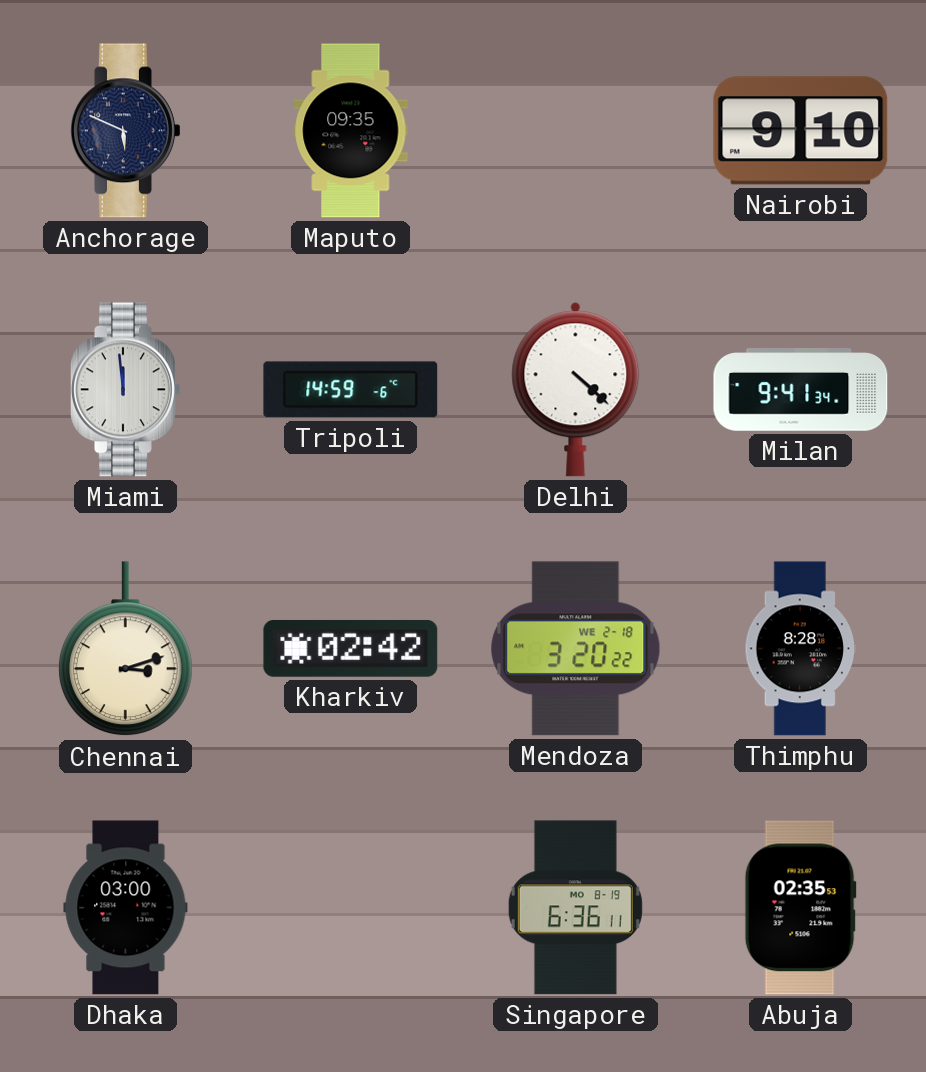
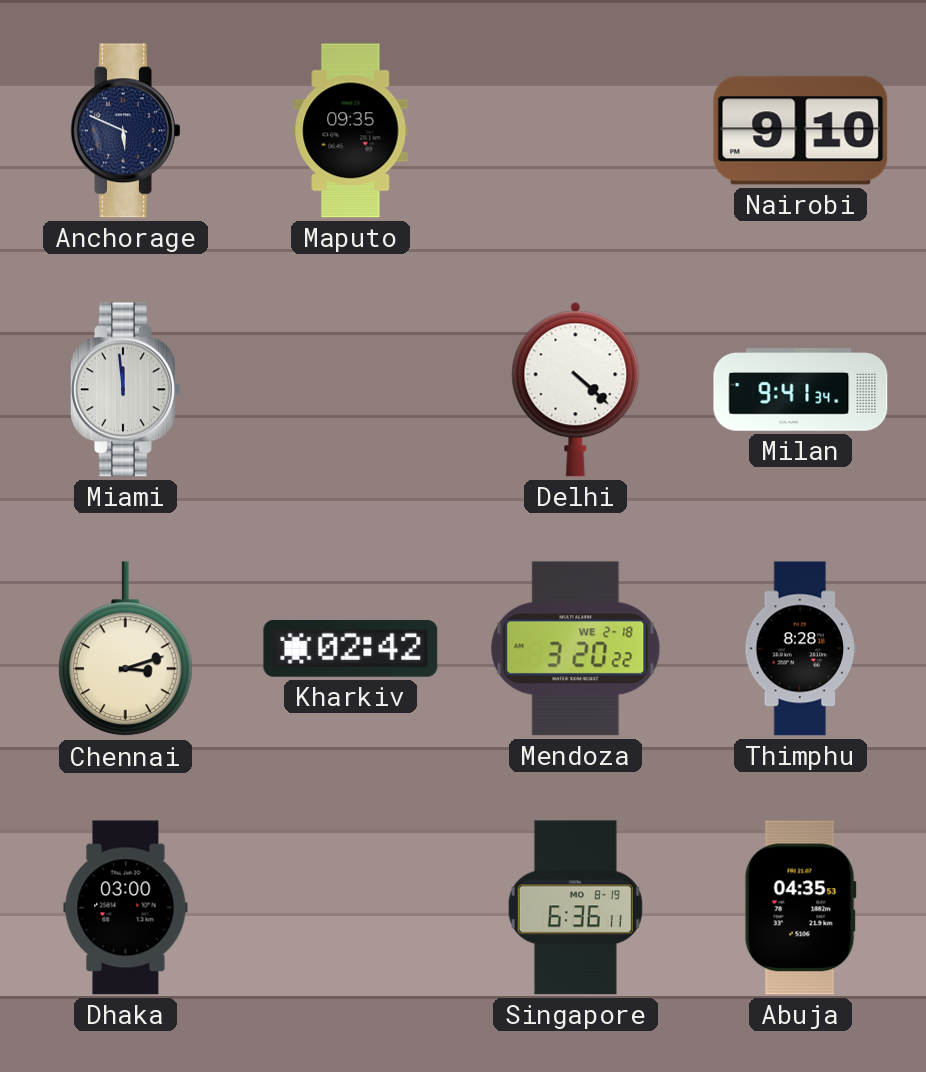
Tripoli: 14:59 -> none
Abuja: 02:35 -> 04:35
